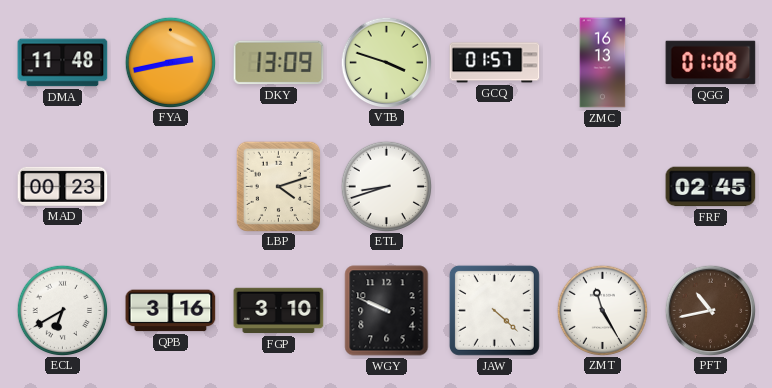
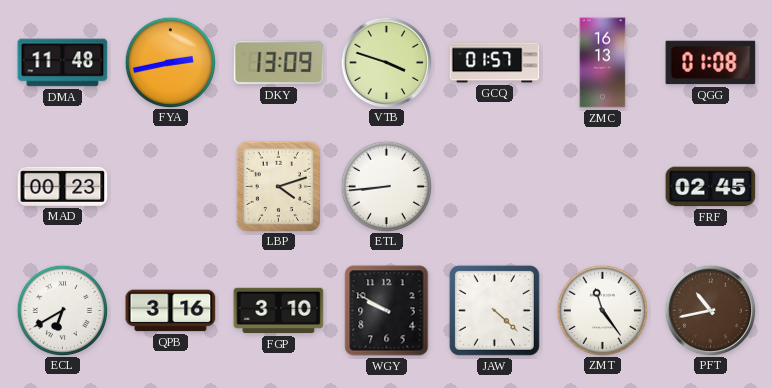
ETL: 8:42 -> 8:44
WGY: 9:49 -> 9:50
ZMT: 11:25 -> 11:24
